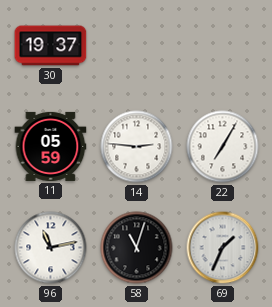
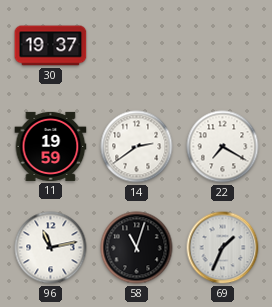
11: 05:59 -> 19:59
14: 2:46 -> 2:39
22: 7:05 -> 7:20
